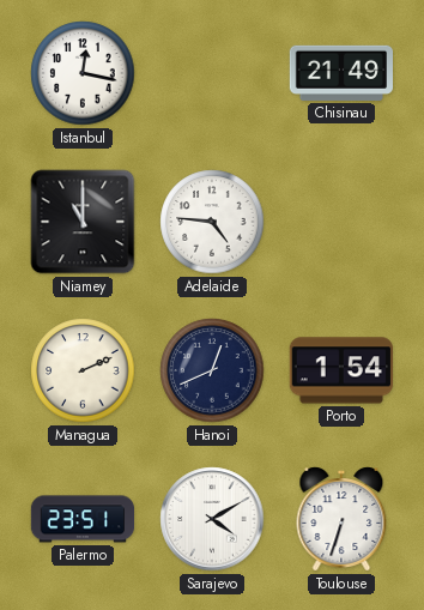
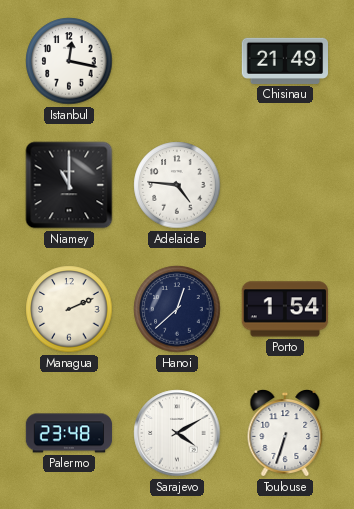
Hanoi: 12:41 -> 12:38
Palermo: 23:51 -> 23:48
